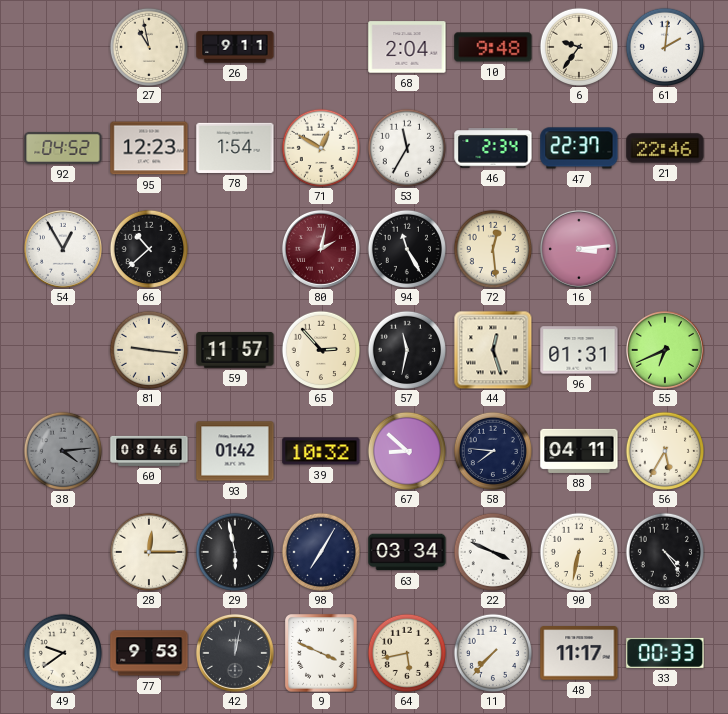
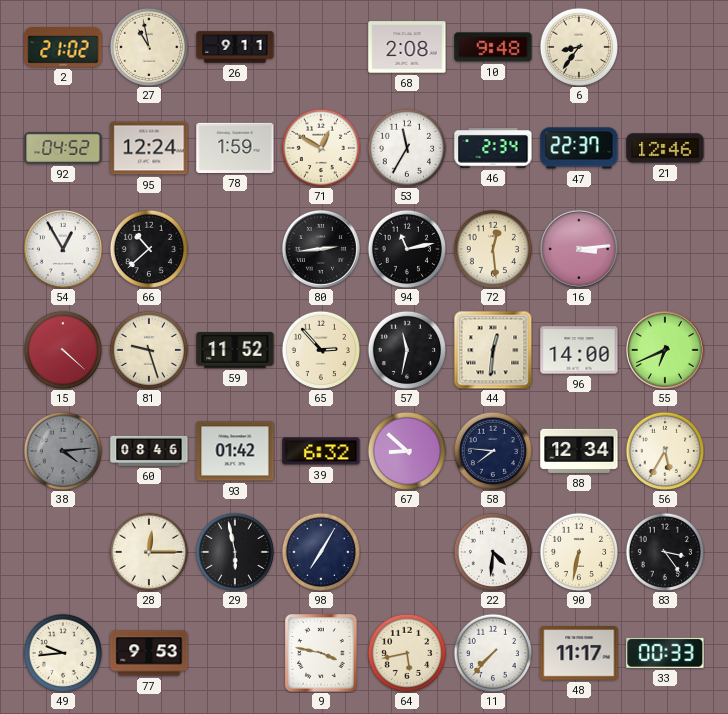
2: none -> 21:02
68: 2:04 -> 2:08
6: 9:36 -> 8:36
61: 2:01 -> none
95: 12:23 -> 12:24
78: 1:54 -> 1:59
21: 22:46 -> 12:46
80: 2:02 -> 2:44
80 dial: burgundy -> black
94: 11:25 -> 11:13
15: none -> 4:22
81: 9:16 -> 9:27
59: 11:57 -> 11:52
44: 12:27 -> 12:31
96: 01:31 -> 14:00
39: 10:32 -> 6:32
88: 04:11 -> 12:34
63: 03:34 -> none
22: 3:49 -> 4:31
83: 4:24 -> 3:24
49: 9:39 -> 9:44
42: 12:02 -> none
9: 3:49 -> 3:47
